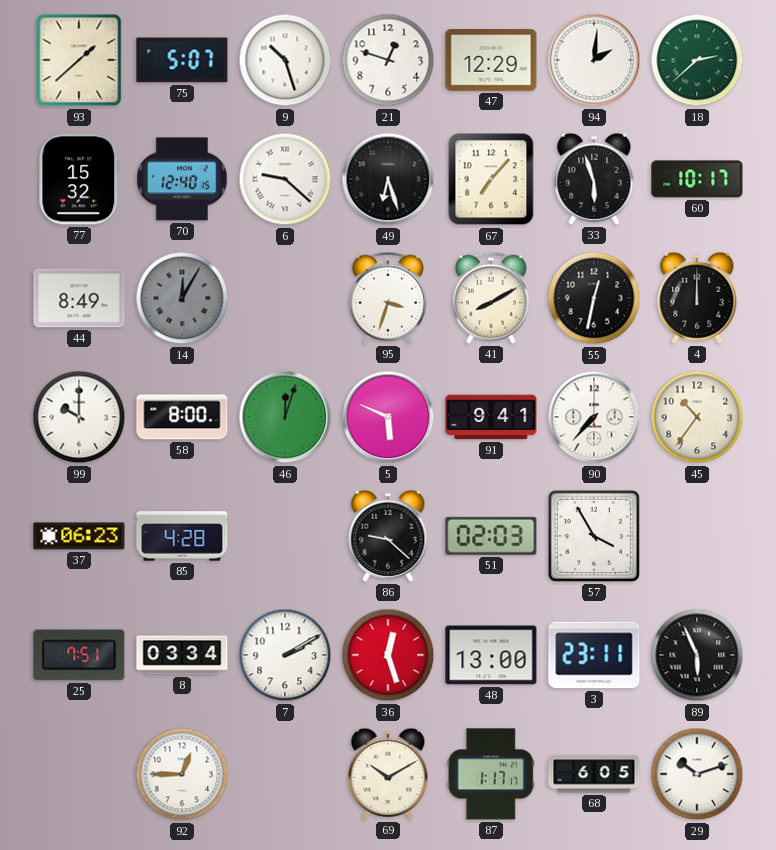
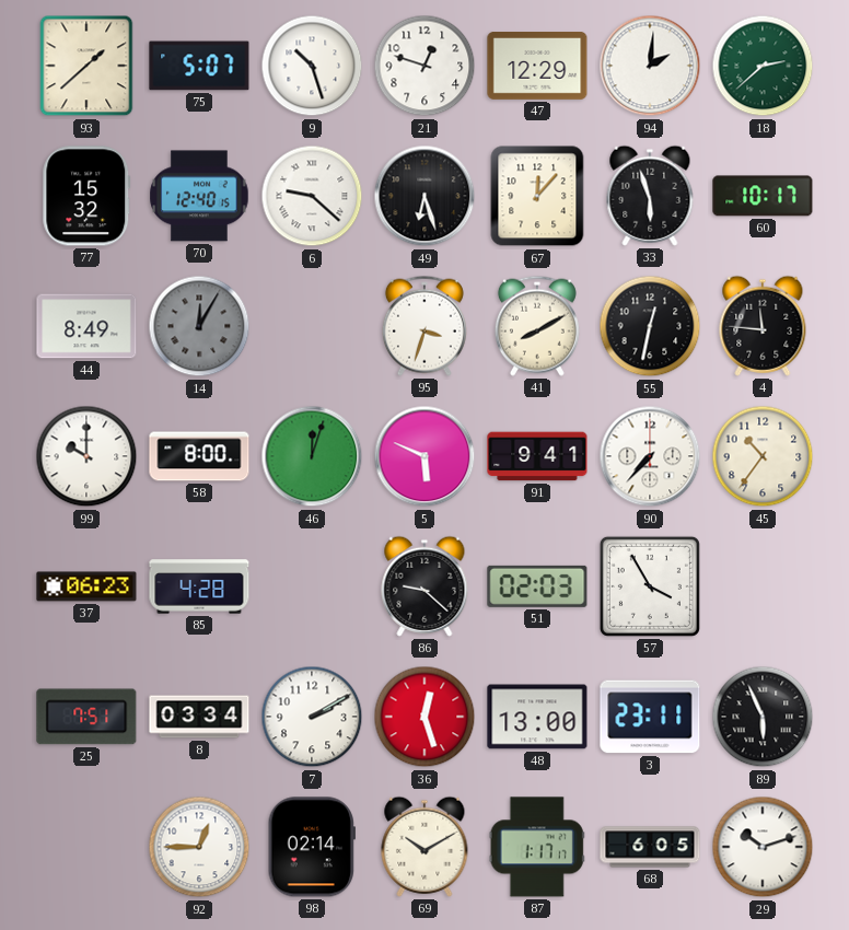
67: 7:07 -> 12:07
4: 12:00 -> 11:46
98: none -> 02:14
